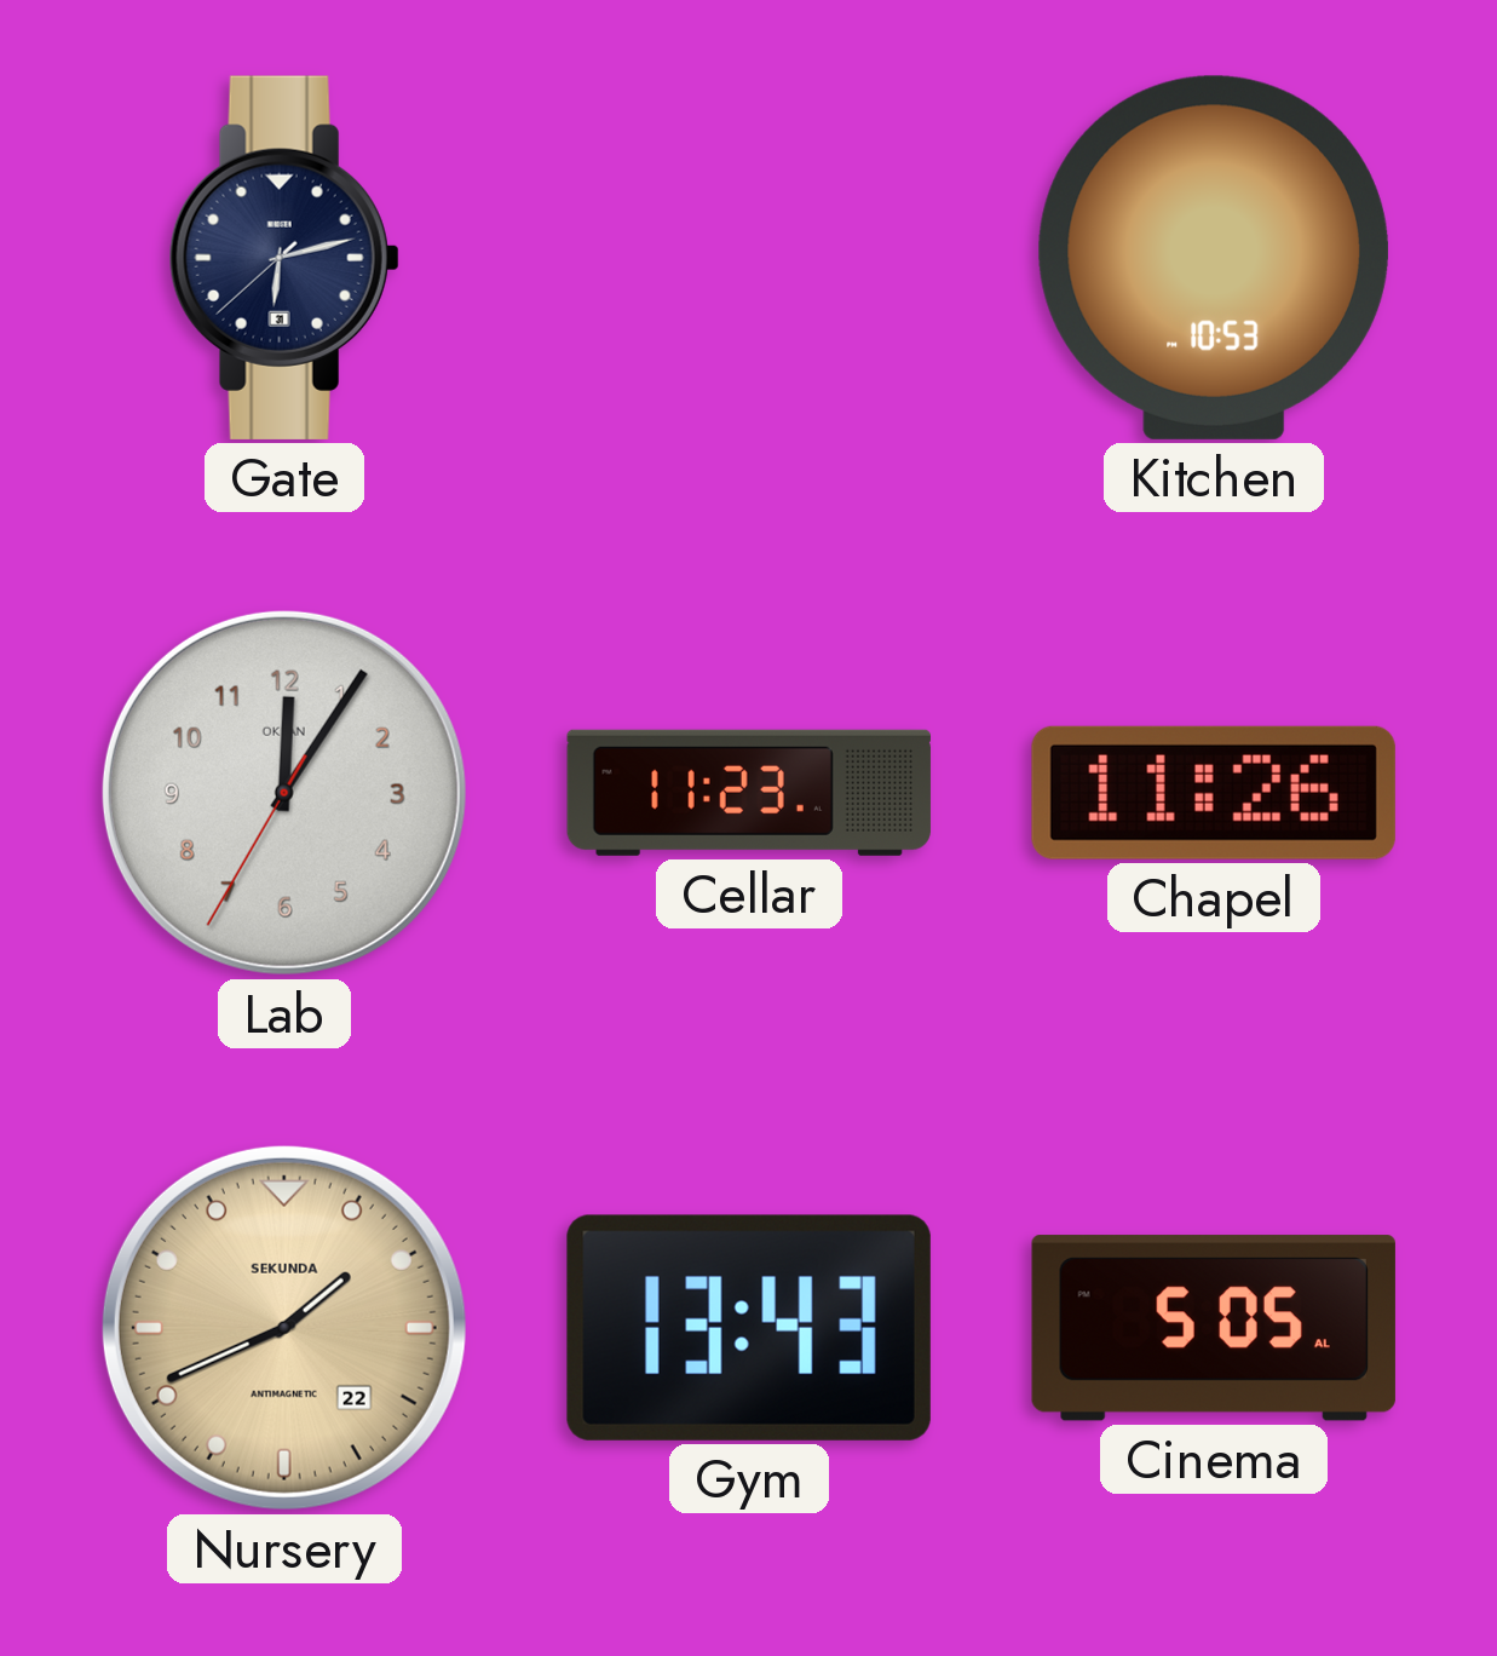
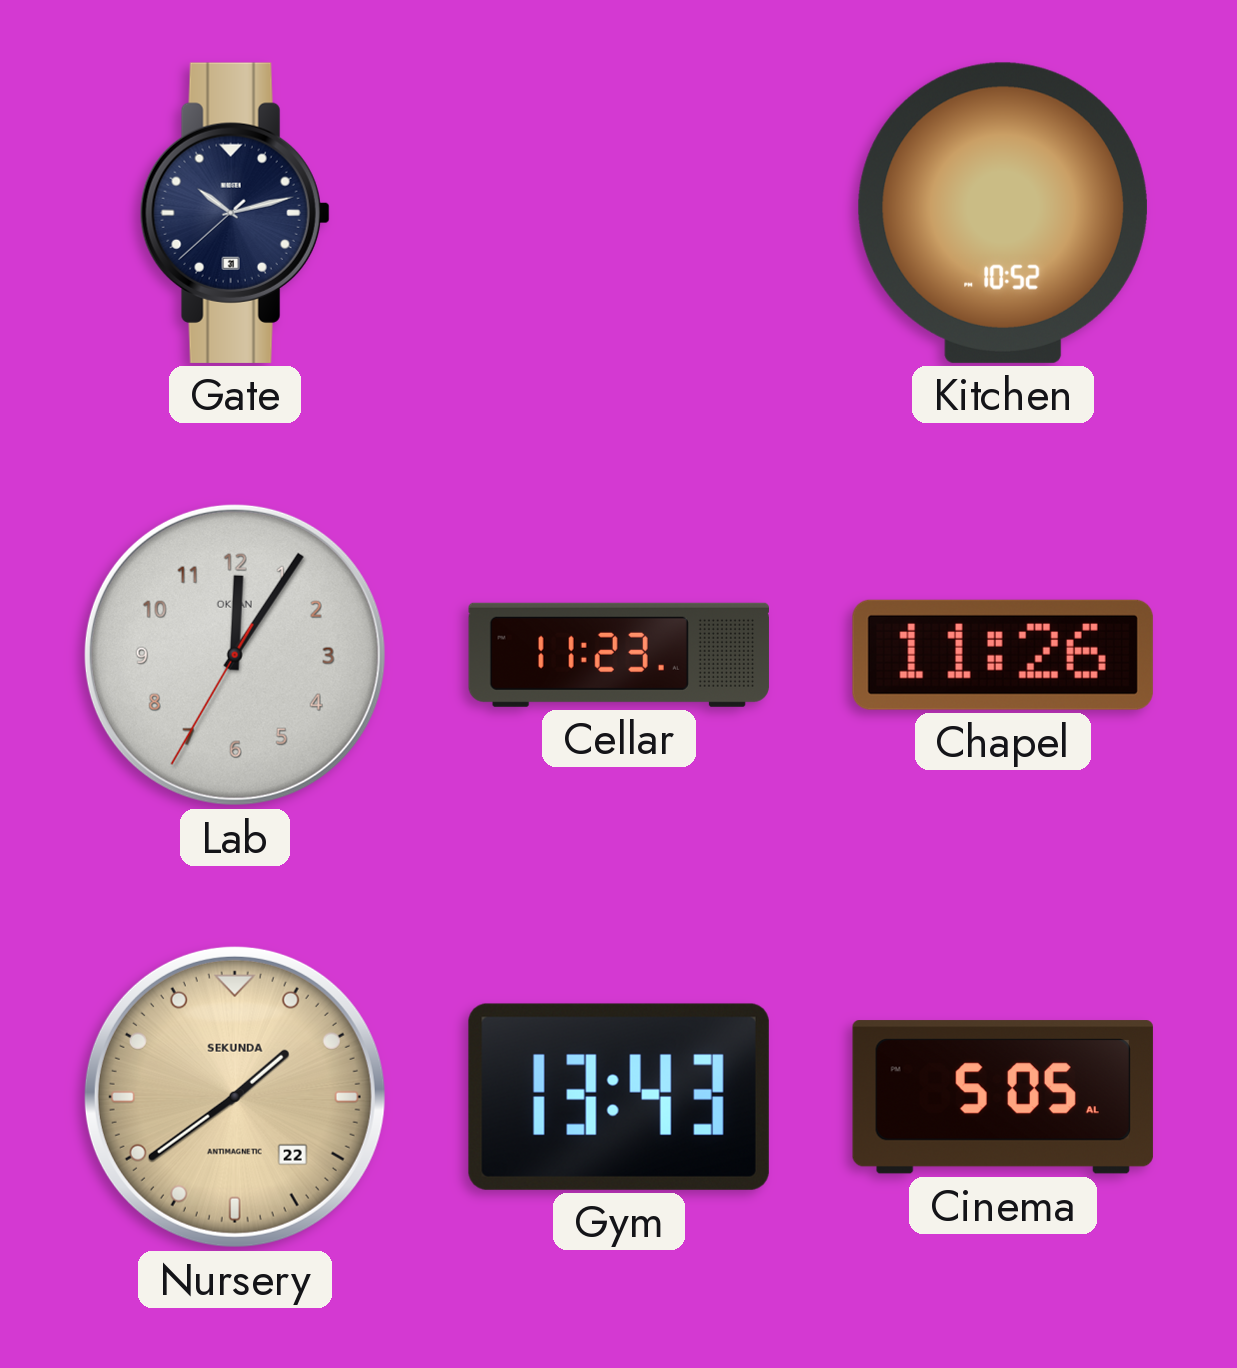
Gate: 6:12 -> 10:12
Kitchen: 10:53 -> 10:52
Nursery: 1:41 -> 1:39
